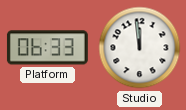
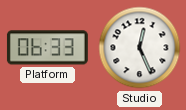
Studio: 11:59 -> 12:26
